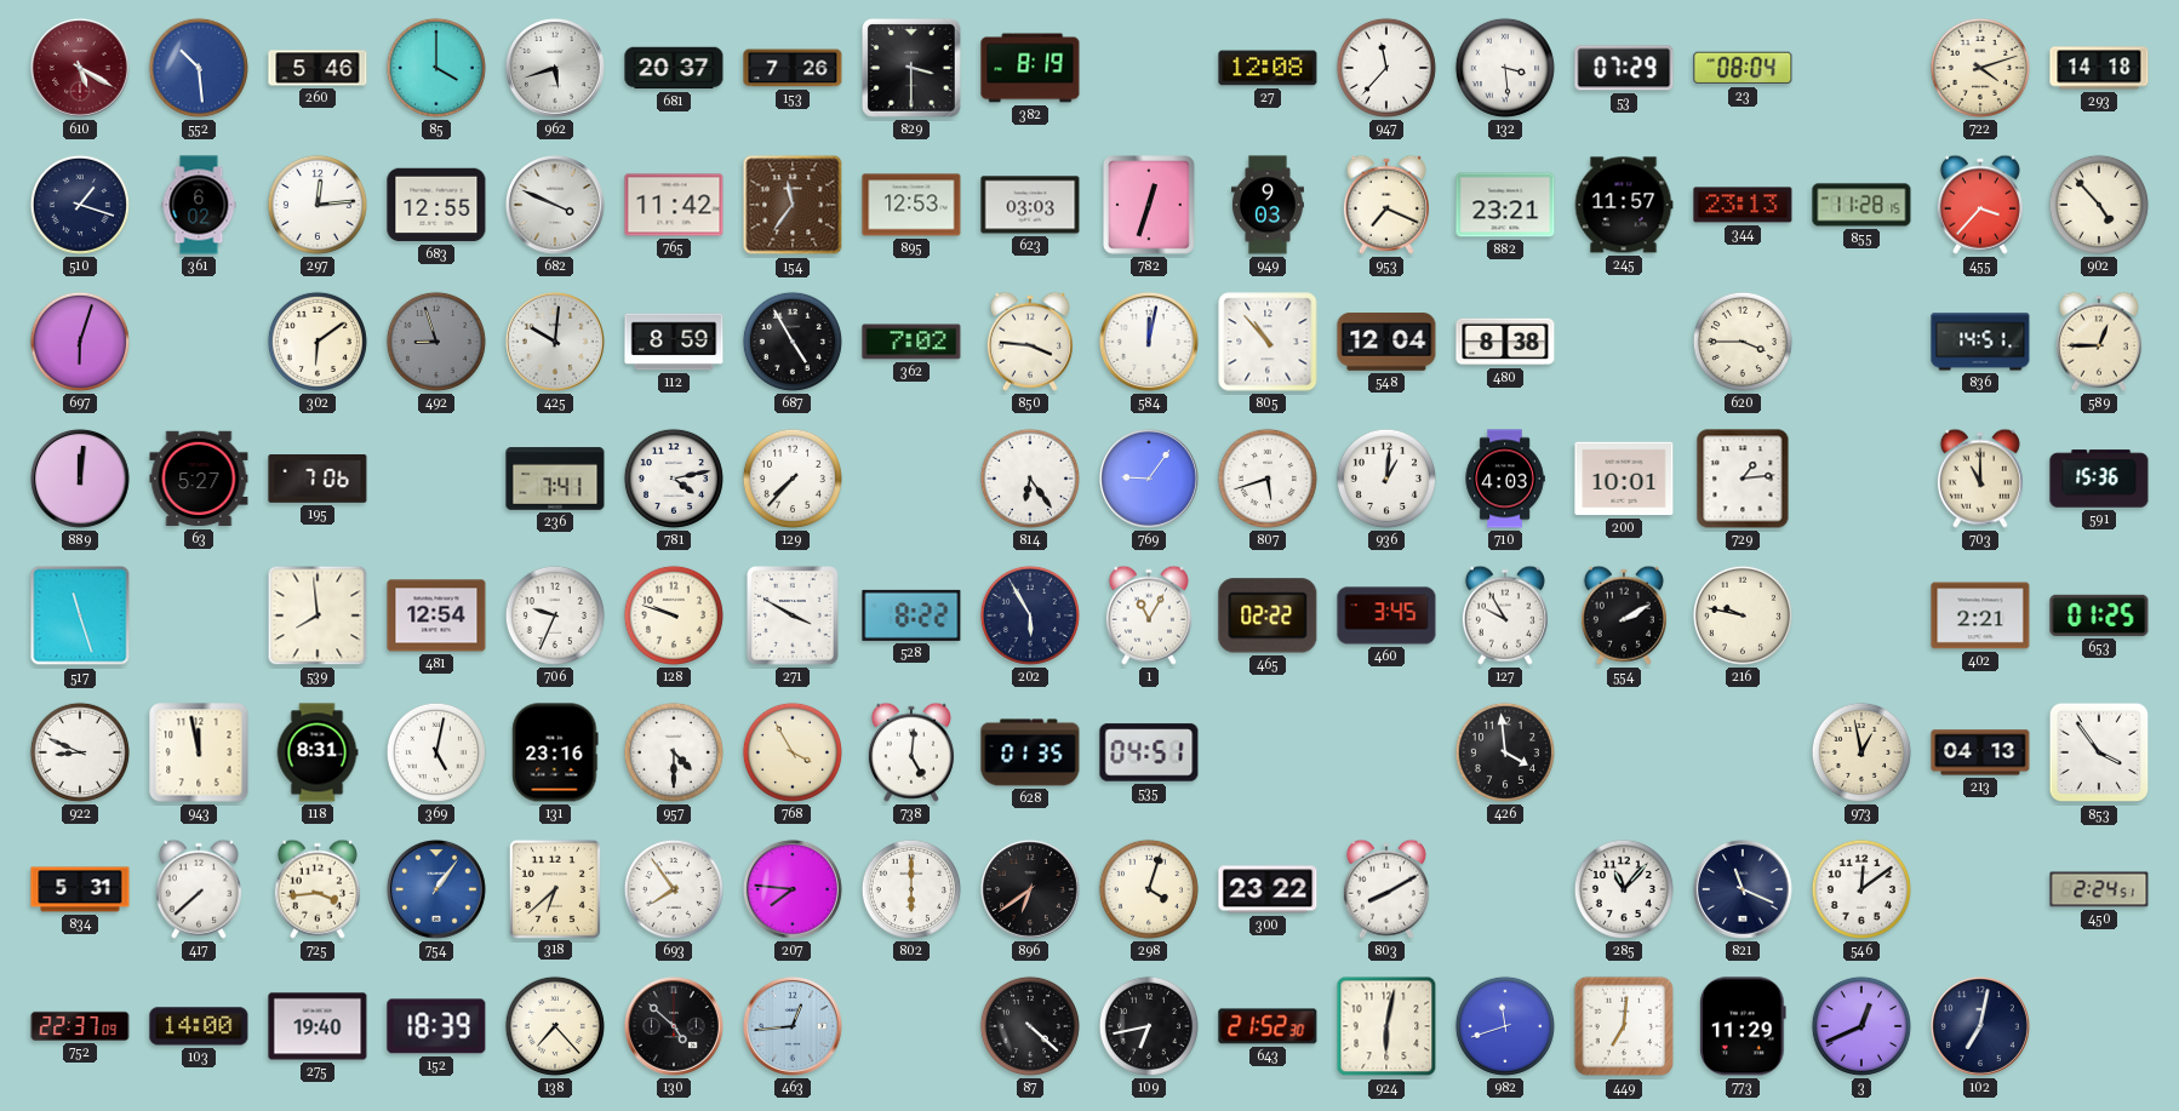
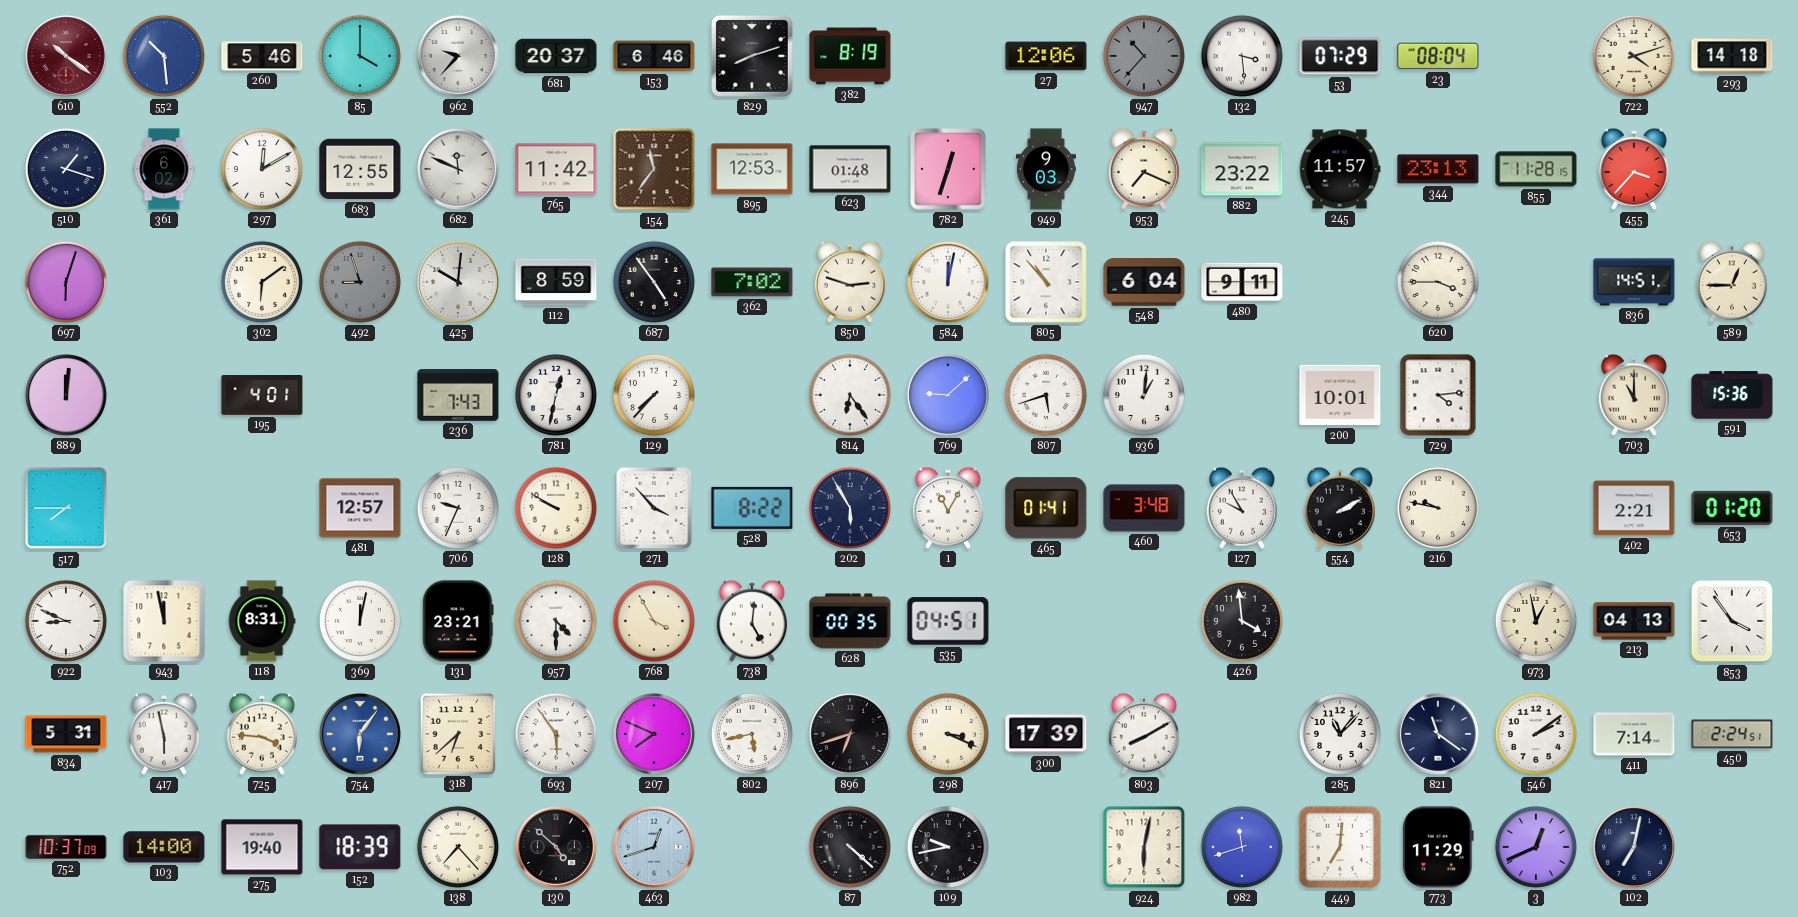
610: 5:20 -> 10:21
962: 5:42 -> 9:37
153: 7:26 -> 6:46
829: 3:30 -> 8:12
27: 12:08 -> 12:06
947: 11:37 -> 10:37
947 dial: white -> grey
297: 12:14 -> 12:10
682: 3:49 -> 11:49
623: 03:03 -> 01:48
882: 23:21 -> 23:22
902: 4:53 -> none
687: 4:55 -> 4:54
850: 3:46 -> 2:48
548: 12:04 -> 6:04
480: 8:38 -> 9:11
63: 5:27 -> none
195: 7:06 -> 4:01
236: 7:41 -> 7:43
781: 4:13 -> 12:32
769: 9:06 -> 9:08
710: 4:03 -> none
729: 1:14 -> 4:14
517: 11:27 -> 7:45
539: 7:59 -> none
481: 12:54 -> 12:57
128: 9:48 -> 9:50
271: 3:50 -> 3:53
465: 02:22 -> 01:41
460: 3:45 -> 3:48
653: 01:25 -> 01:20
369: 5:02 -> 12:02
131: 23:16 -> 23:21
628: 01:35 -> 00:35
417: 7:38 -> 5:58
725: 3:44 -> 3:46
754: 1:06 -> 6:06
693: 7:54 -> 5:54
207: 7:46 -> 7:49
802: 6:00 -> 5:43
896: 6:39 -> 6:42
298: 4:03 -> 3:19
300: 23:22 -> 17:39
821: 11:19 -> 11:21
546: 12:09 -> 2:09
411: none -> 7:14
752: 22:37 -> 10:37
463: 12:44 -> 12:42
109: 6:43 -> 9:43
643: 21:52 -> none
